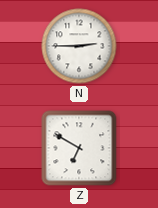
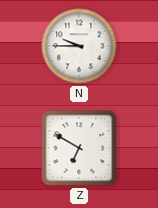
N: 2:45 -> 9:45
